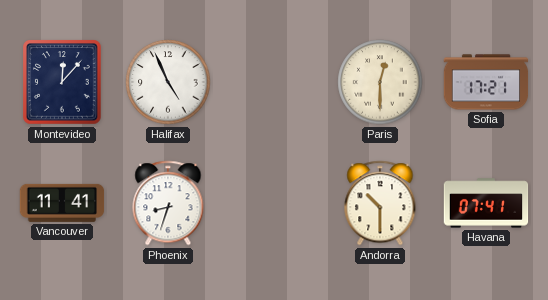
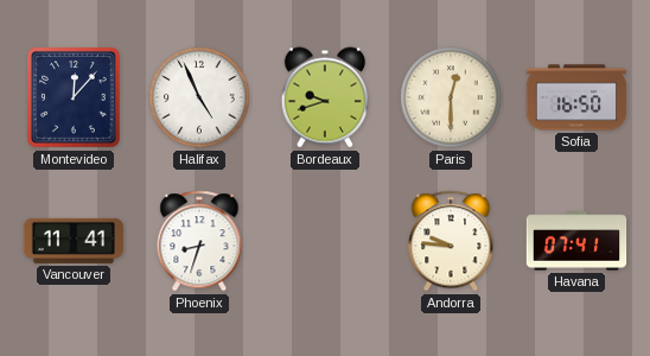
Bordeaux: none -> 9:42
Sofia: 17:21 -> 16:50
Andorra: 10:30 -> 9:46
